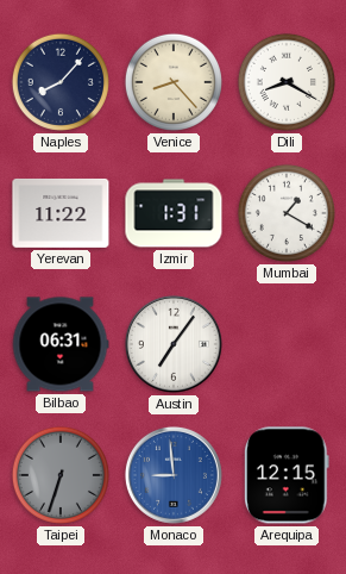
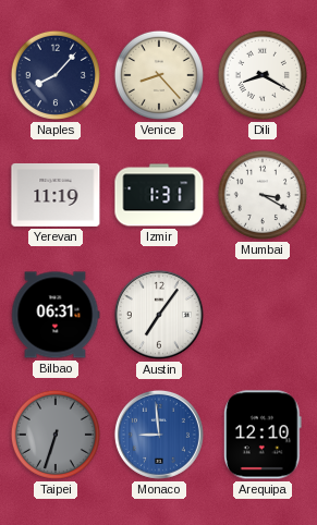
Yerevan: 11:22 -> 11:19
Mumbai: 1:20 -> 3:20
Arequipa: 12:15 -> 12:10
